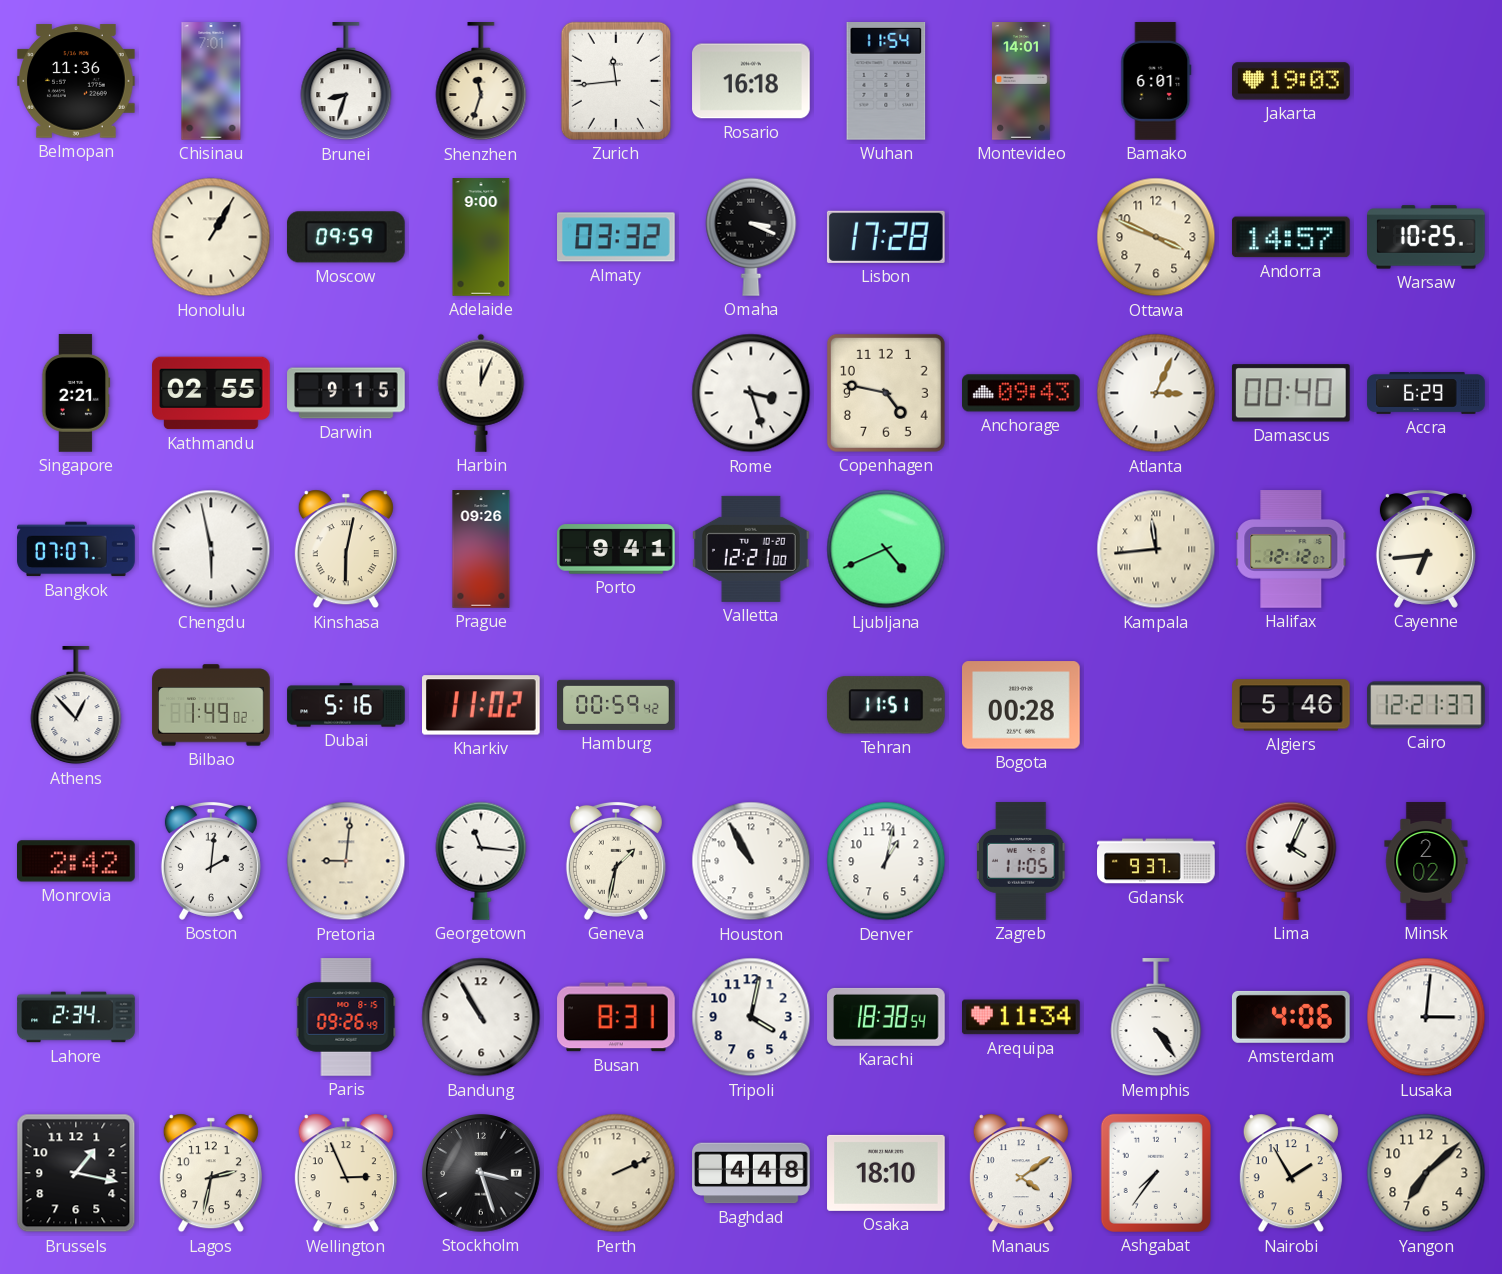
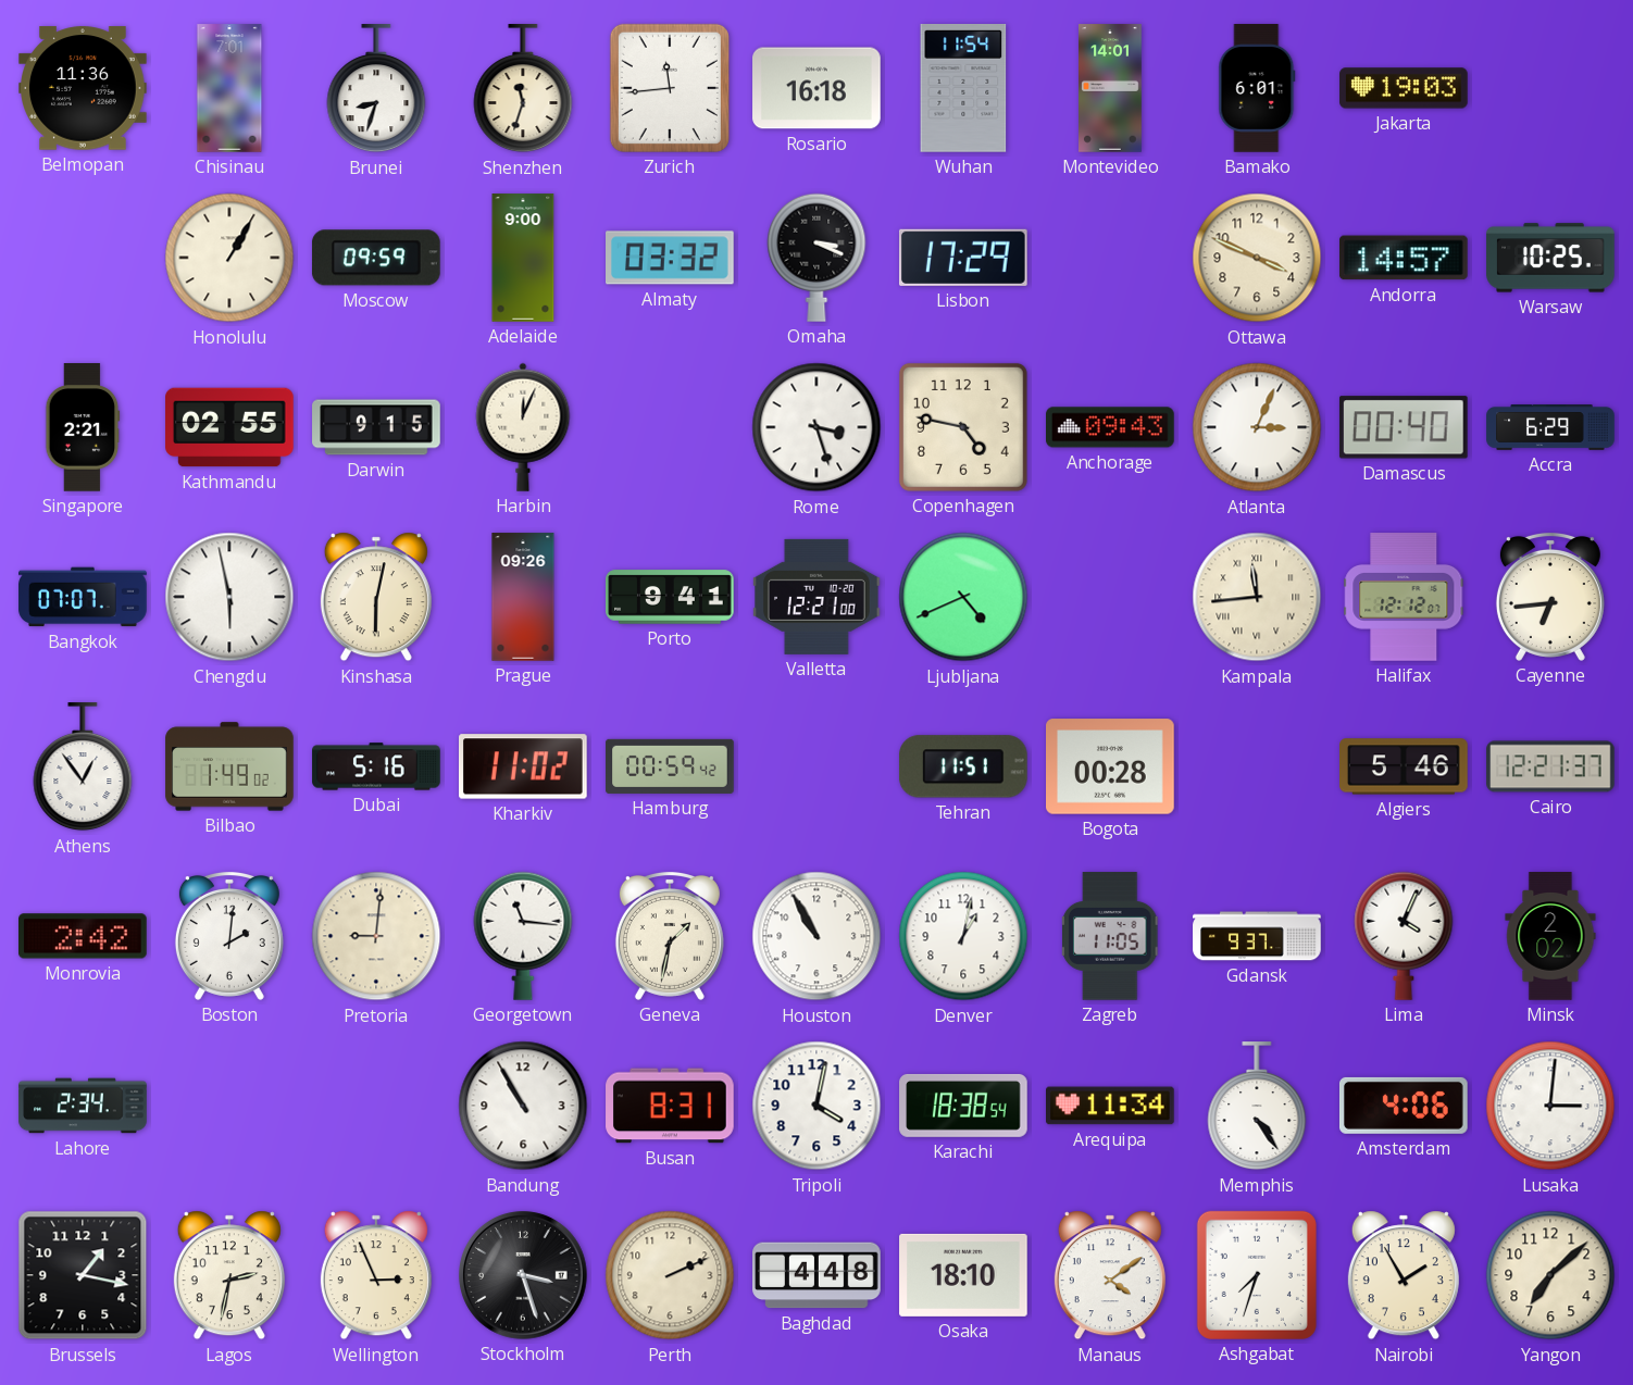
Lisbon: 17:28 -> 17:29
Athens: 12:53 -> 12:54
Paris: 09:26 -> none
Ashgabat: 7:36 -> 7:33
